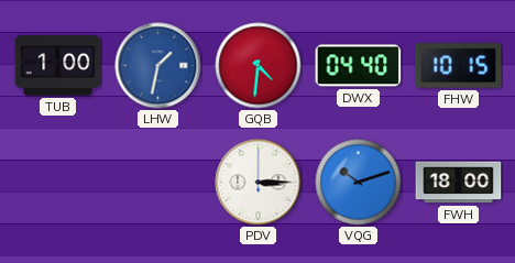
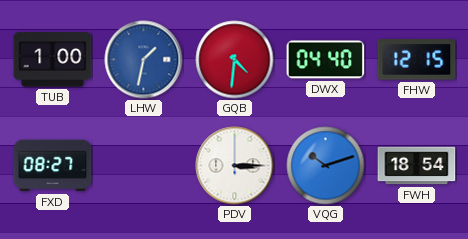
FHW: 10:15 -> 12:15
FXD: none -> 08:27
FWH: 18:00 -> 18:54
